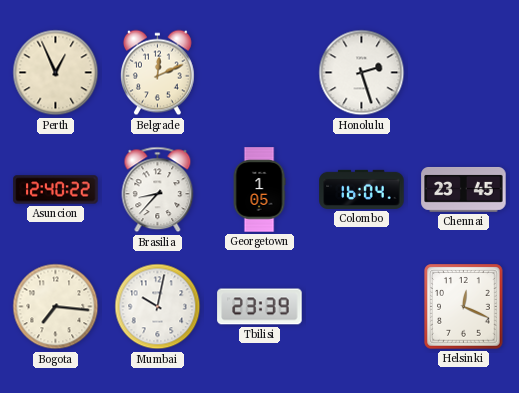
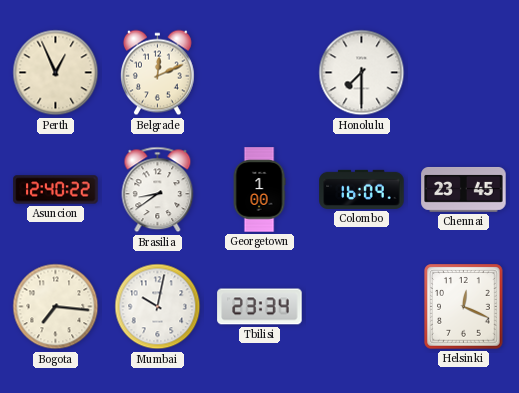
Honolulu: 2:27 -> 7:30
Brasilia: 8:37 -> 8:39
Georgetown: 1:05 -> 1:00
Colombo: 16:04 -> 16:09
Tbilisi: 23:39 -> 23:34
